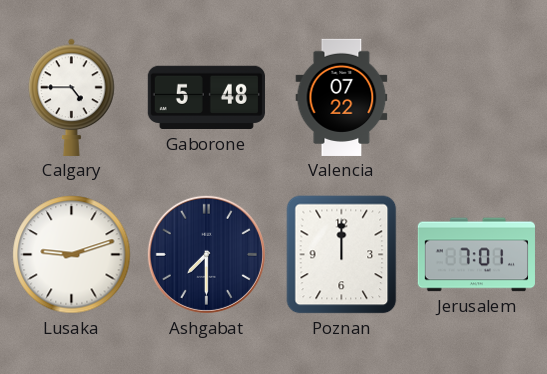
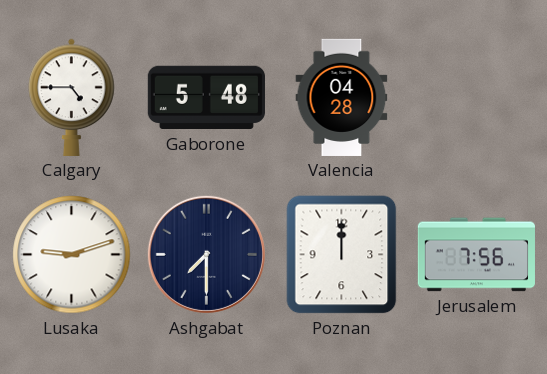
Valencia: 07:22 -> 04:28
Jerusalem: 7:01 -> 7:56
